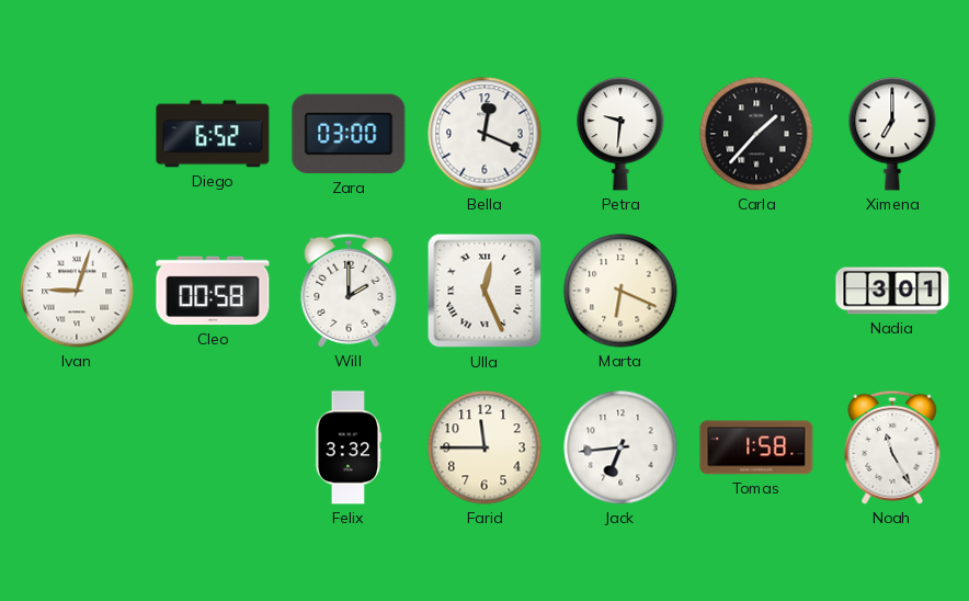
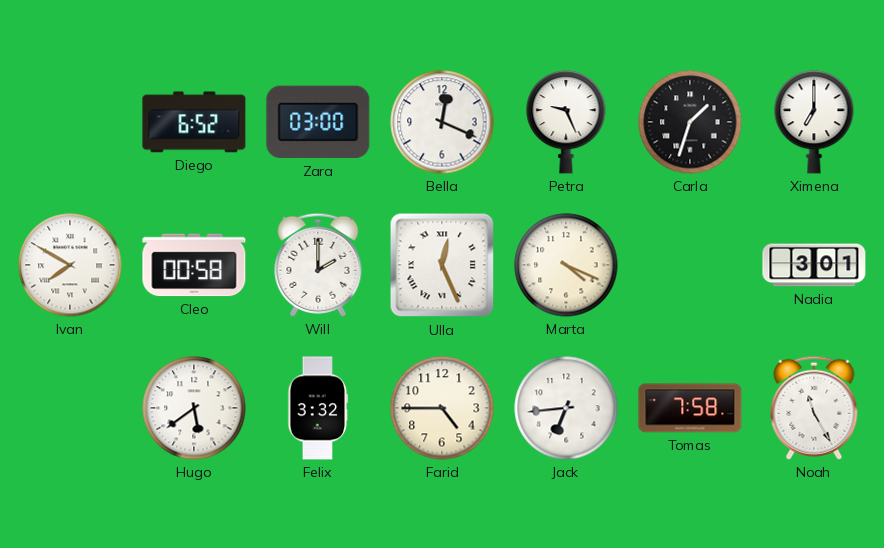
Petra: 9:31 -> 9:26
Carla: 1:37 -> 1:33
Ivan: 9:03 -> 7:50
Marta: 6:19 -> 4:19
Hugo: none -> 5:39
Farid: 11:45 -> 4:45
Tomas: 1:58 -> 7:58
